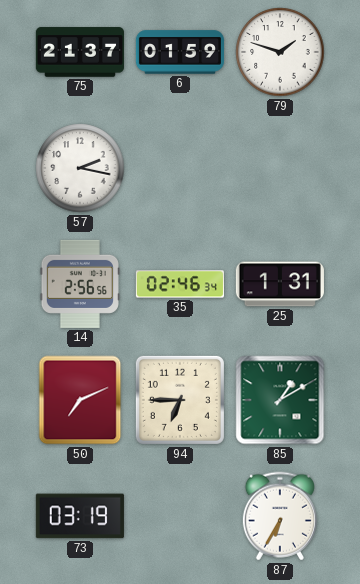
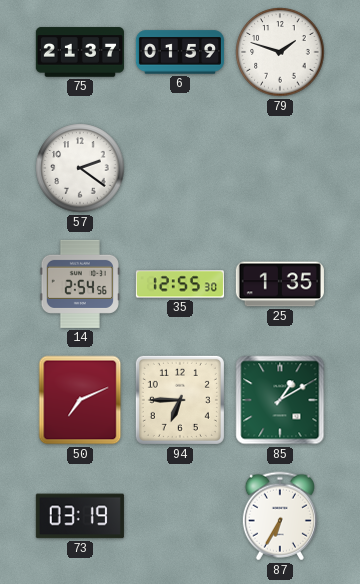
57: 2:17 -> 2:21
14: 2:56 -> 2:54
35: 02:46 -> 12:55
25: 1:31 -> 1:35
